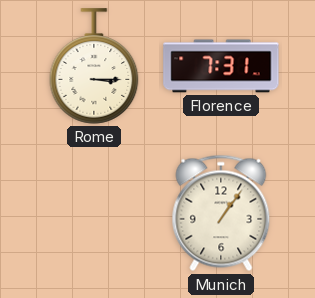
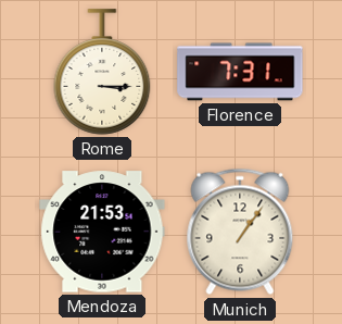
Mendoza: none -> 21:53
